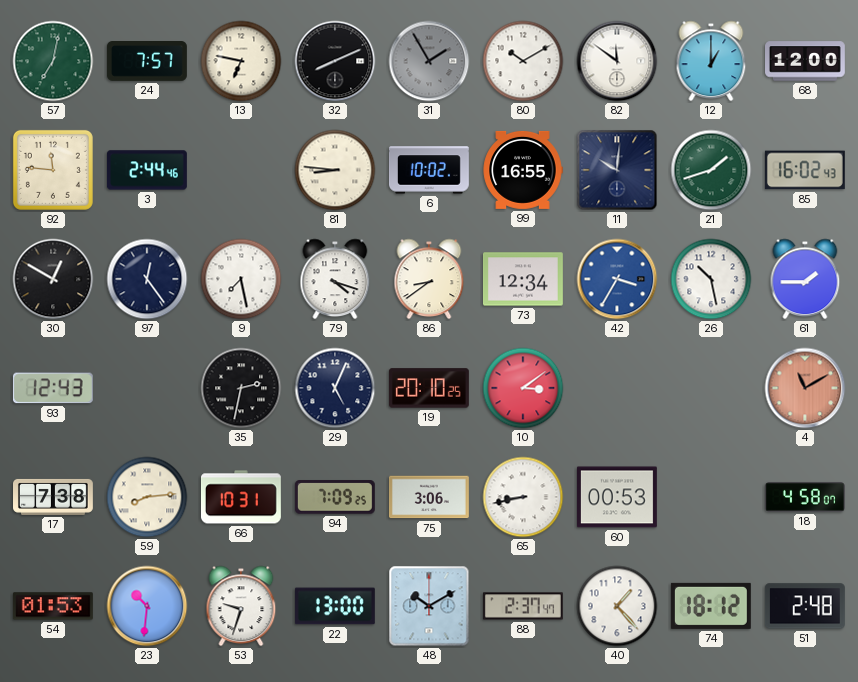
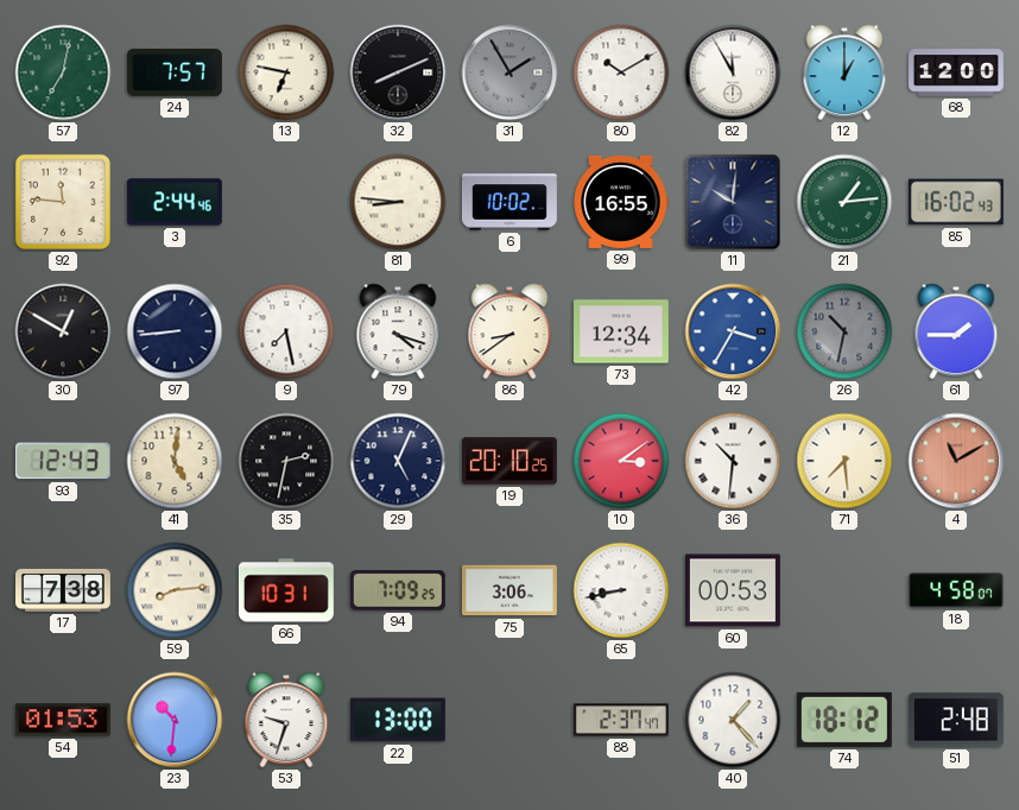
82: 11:51 -> 11:55
21: 1:42 -> 1:14
97: 12:24 -> 8:44
26: 10:28 -> 10:32
26 dial: white -> grey
41: none -> 5:01
36: none -> 10:31
71: none -> 7:29
48: 10:10 -> none
